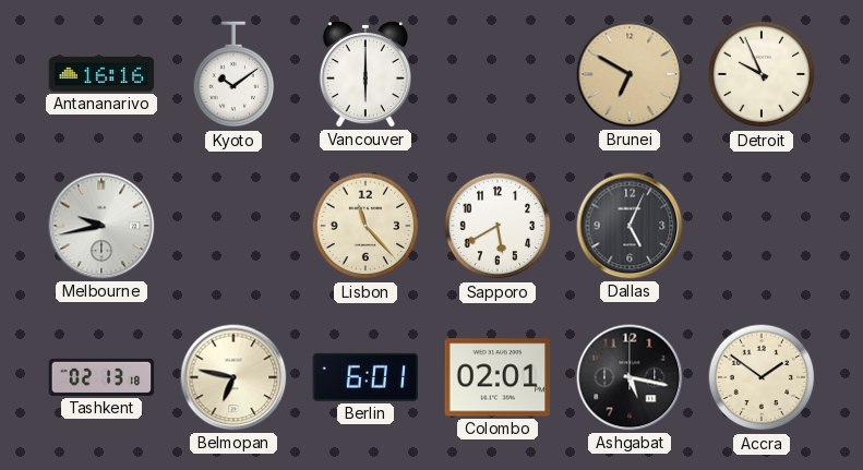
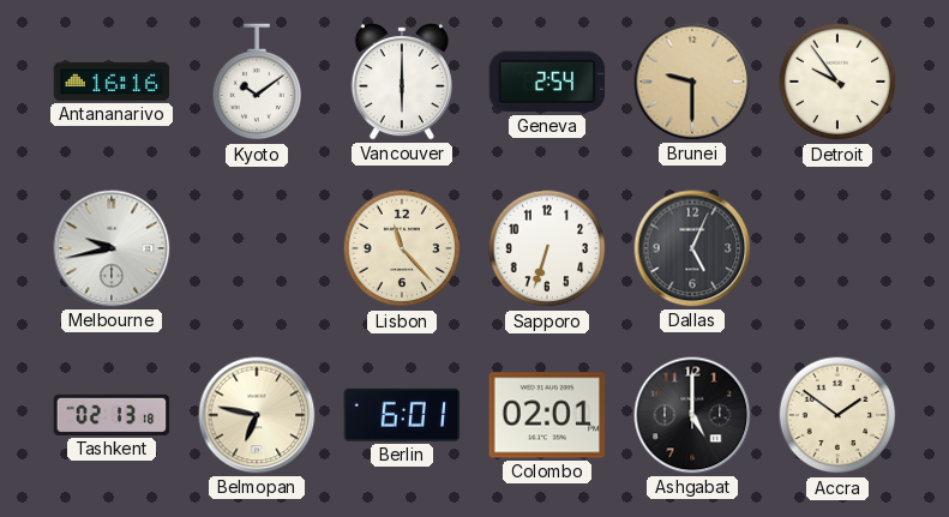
Geneva: none -> 2:54
Brunei: 6:50 -> 9:30
Detroit: 9:56 -> 9:54
Sapporo: 5:40 -> 6:33
Ashgabat: 5:17 -> 5:00
